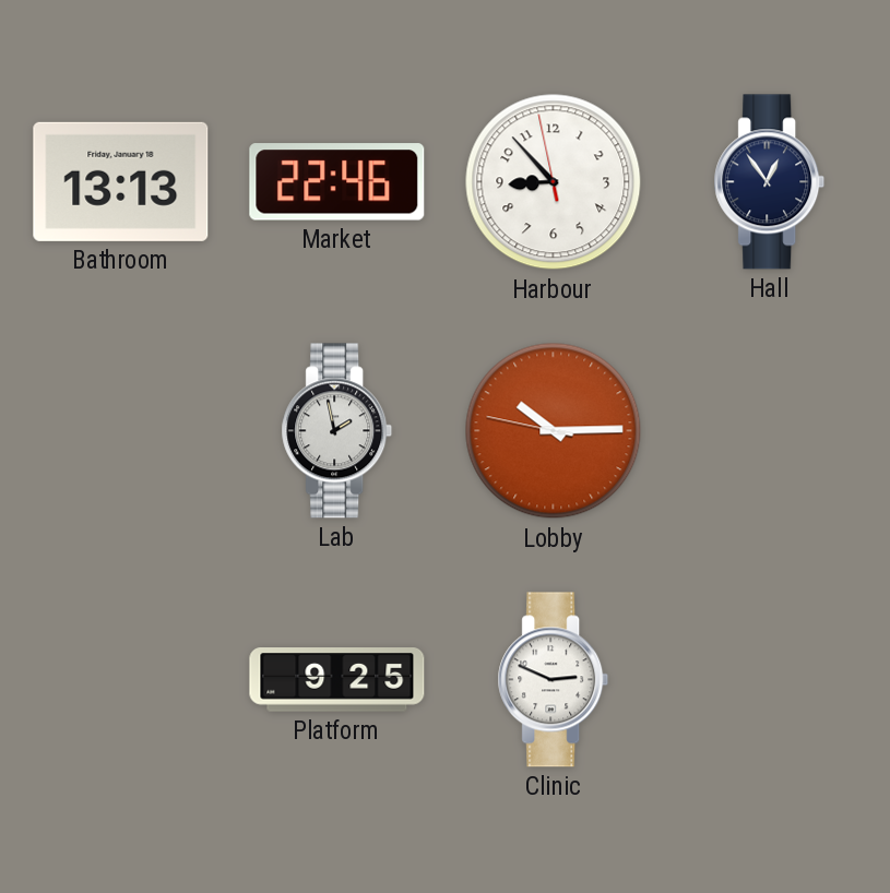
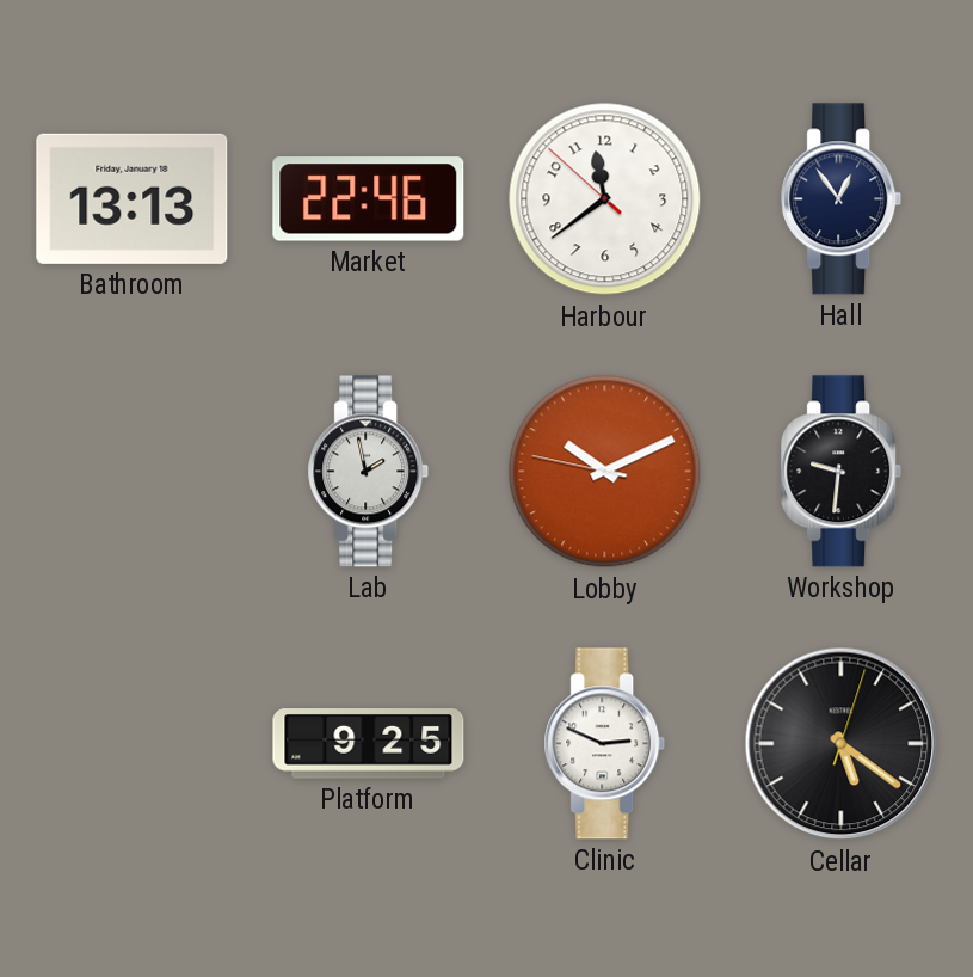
Harbour: 8:52 -> 11:38
Lobby: 10:14 -> 10:10
Workshop: none -> 9:31
Cellar: none -> 5:21
